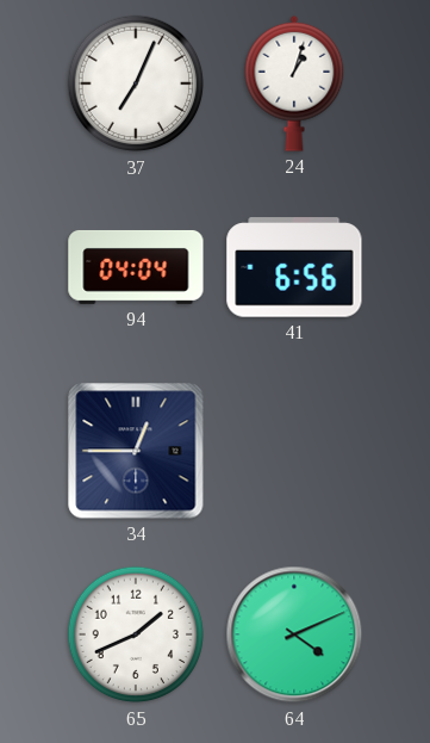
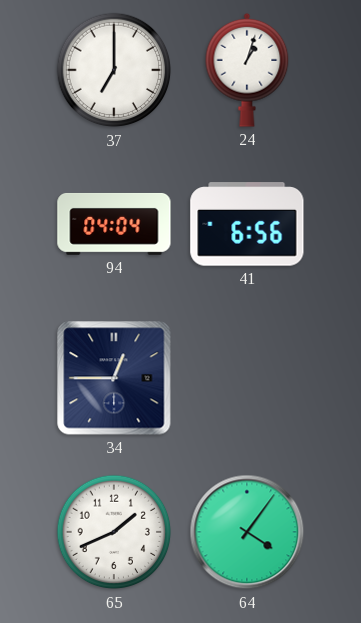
37: 7:04 -> 7:00
64: 4:11 -> 4:06
